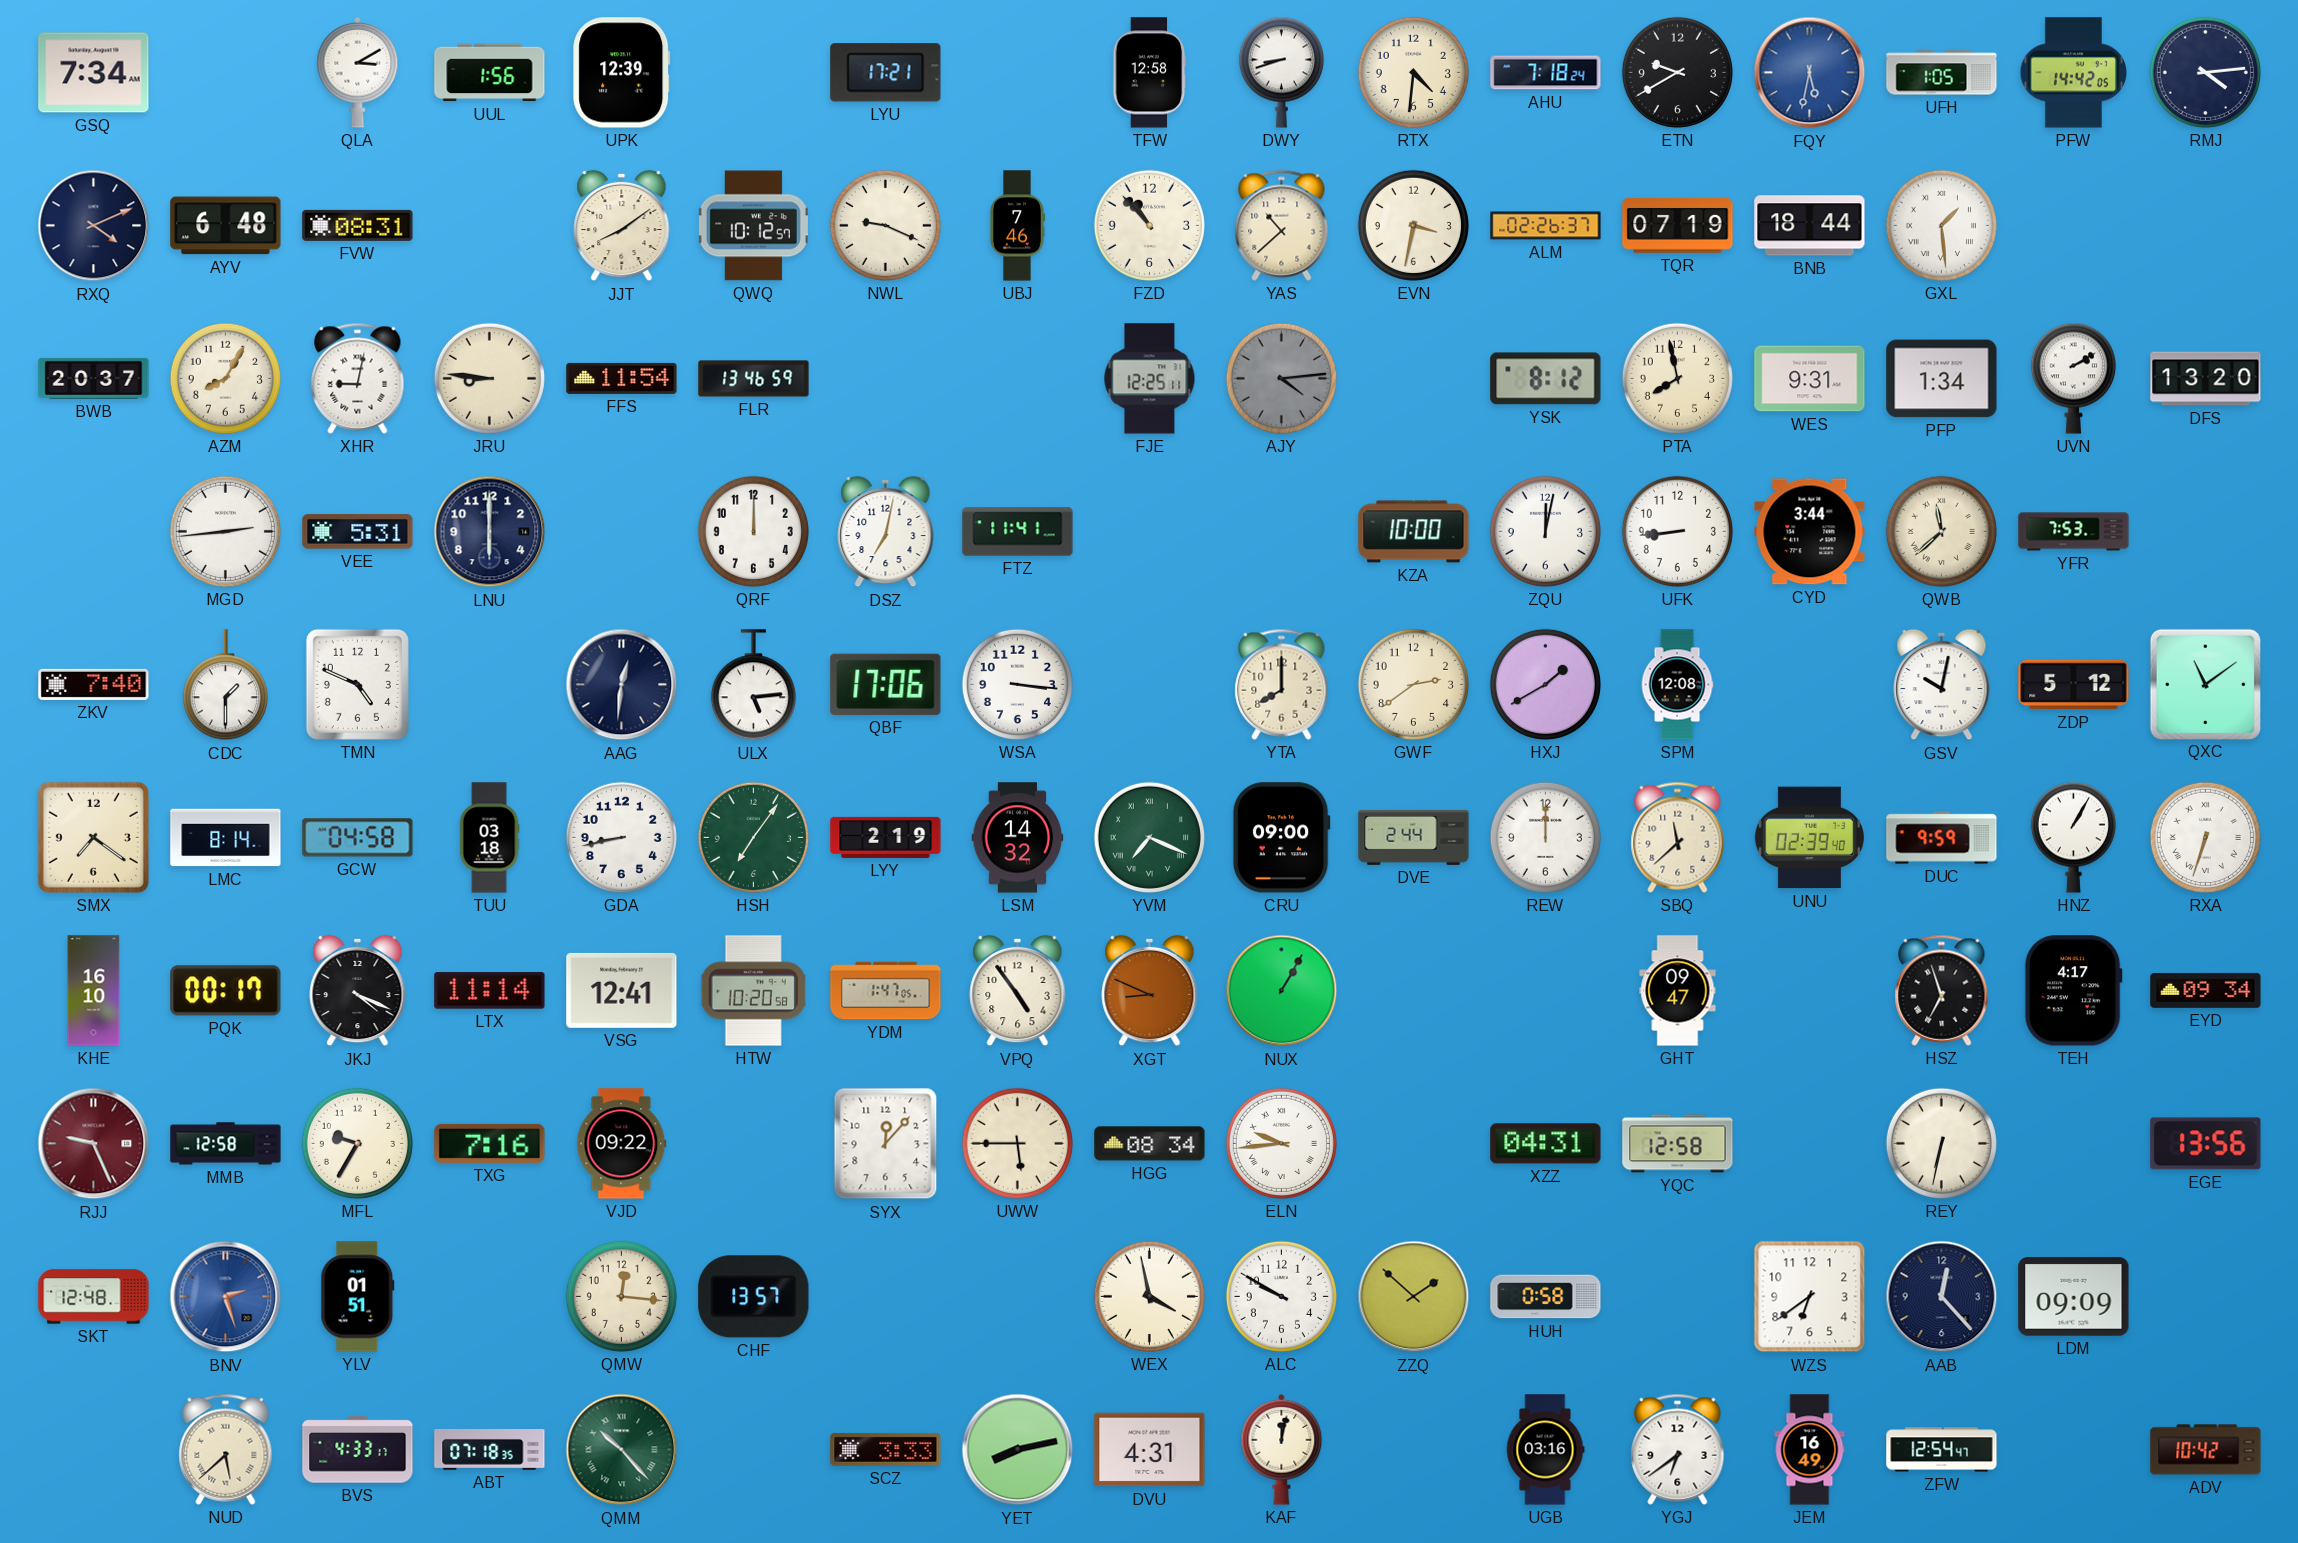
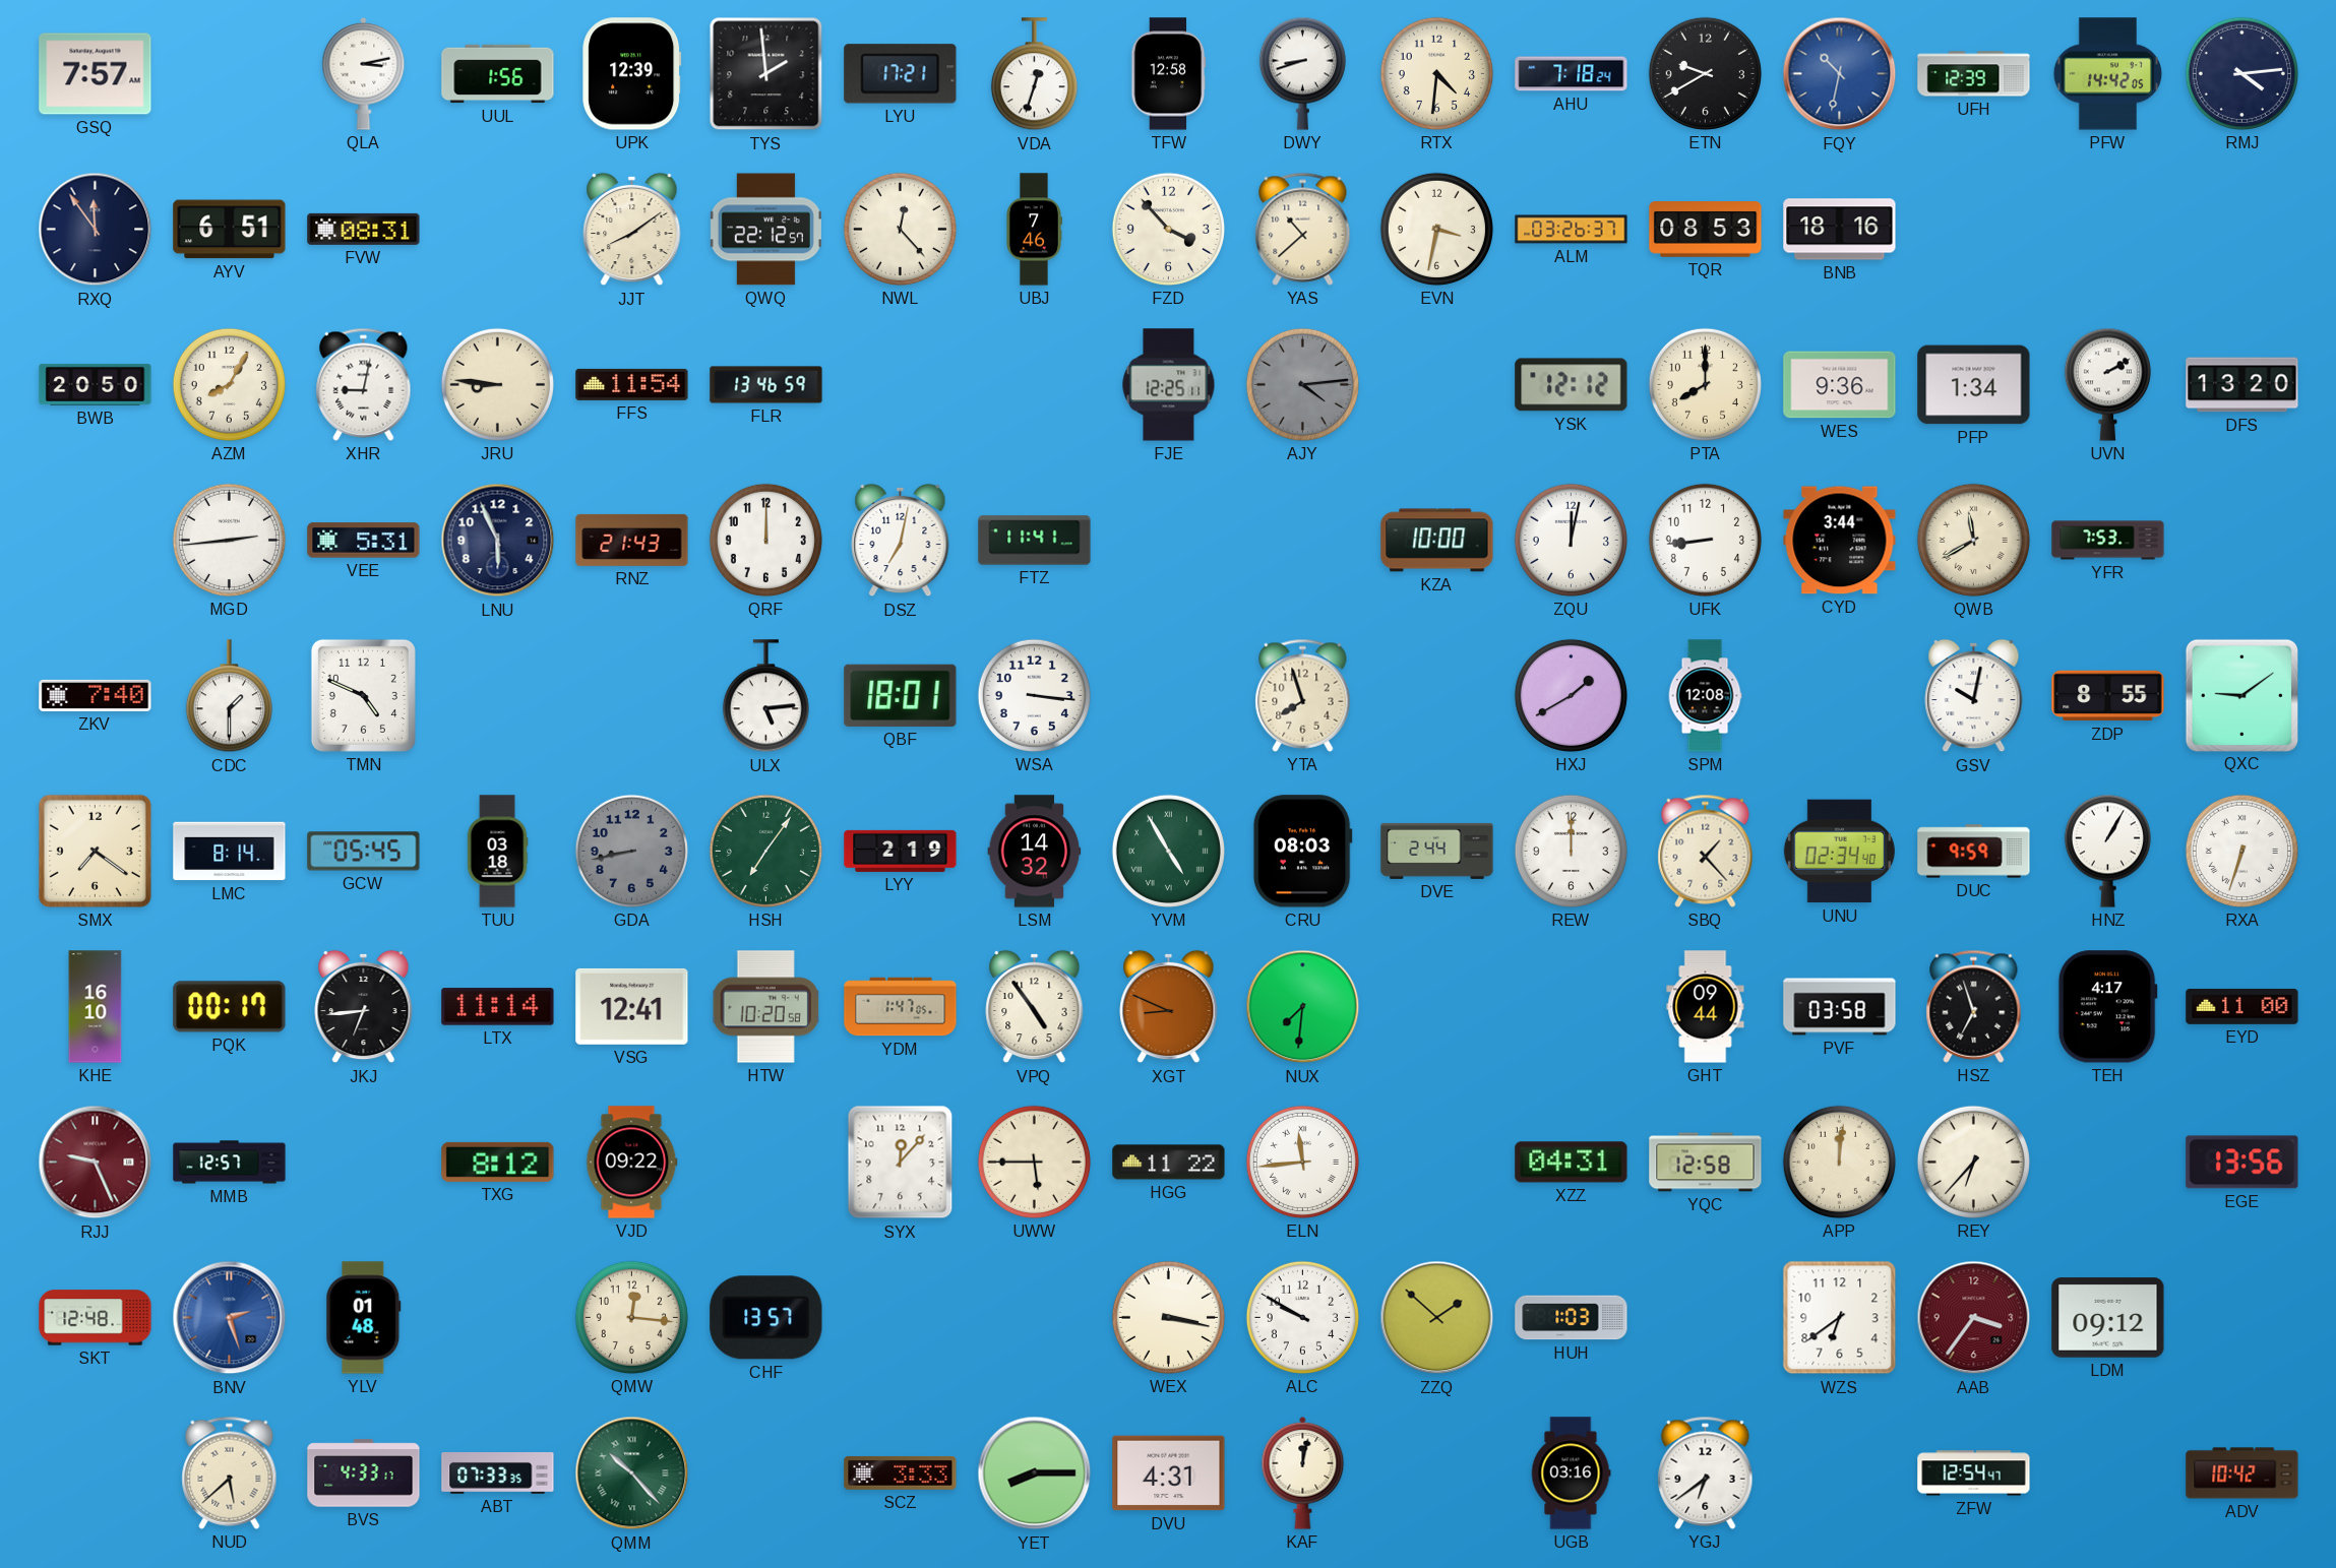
GSQ: 7:34 -> 7:57
QLA: 3:10 -> 3:13
TYS: none -> 1:59
VDA: none -> 12:33
FQY: 5:32 -> 10:32
UFH: 1:05 -> 12:39
RXQ: 4:11 -> 11:54
AYV: 6:48 -> 6:51
QWQ: 10:12 -> 22:12
NWL: 9:19 -> 12:23
FZD: 10:53 -> 3:53
ALM: 02:26 -> 03:26
TQR: 07:19 -> 08:53
BNB: 18:44 -> 18:16
GXL: 1:29 -> none
BWB: 20:37 -> 20:50
YSK: 8:12 -> 12:12
PTA: 7:58 -> 8:00
WES: 9:31 -> 9:36
LNU: 6:00 -> 5:56
RNZ: none -> 21:43
QWB: 11:38 -> 11:40
AAG: 12:31 -> none
QBF: 17:06 -> 18:01
YTA: 8:00 -> 7:57
GWF: 2:39 -> none
ZDP: 5:12 -> 8:55
QXC: 11:09 -> 9:09
GCW: 04:58 -> 05:45
GDA dial: white -> grey
YVM: 7:19 -> 4:55
CRU: 09:00 -> 08:03
SBQ: 11:38 -> 1:23
UNU: 02:39 -> 02:34
JKJ: 4:19 -> 6:44
NUX: 1:05 -> 7:31
GHT: 09:47 -> 09:44
PVF: none -> 03:58
EYD: 09:34 -> 11:00
MMB: 12:58 -> 12:57
MFL: 9:35 -> none
TXG: 7:16 -> 8:12
HGG: 08:34 -> 11:22
ELN: 9:44 -> 11:44
APP: none -> 12:01
REY: 6:32 -> 6:37
YLV: 01:51 -> 01:48
WEX: 3:58 -> 3:17
HUH: 0:58 -> 1:03
AAB: 12:23 -> 3:36
AAB dial: navy -> burgundy
LDM: 09:09 -> 09:12
ABT: 07:18 -> 07:33
YET: 8:13 -> 8:15
JEM: 16:49 -> none
